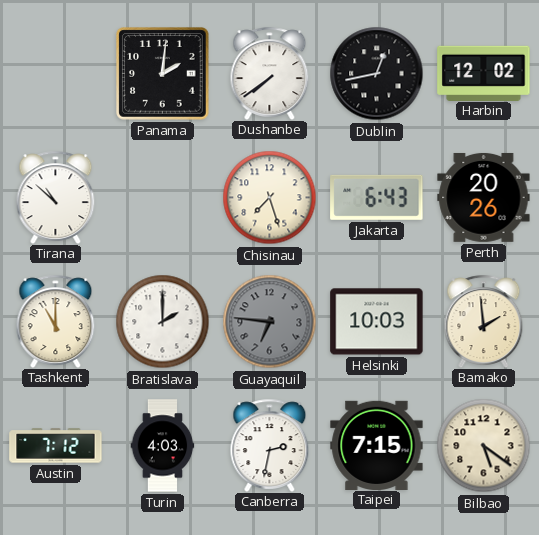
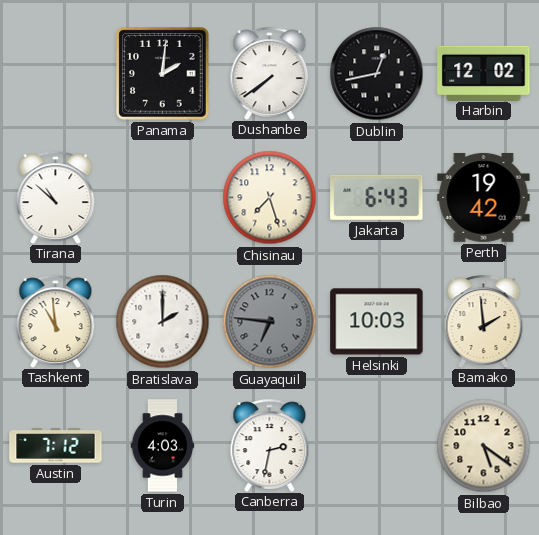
Perth: 20:26 -> 19:42
Tashkent: 11:00 -> 10:59
Taipei: 7:15 -> none
